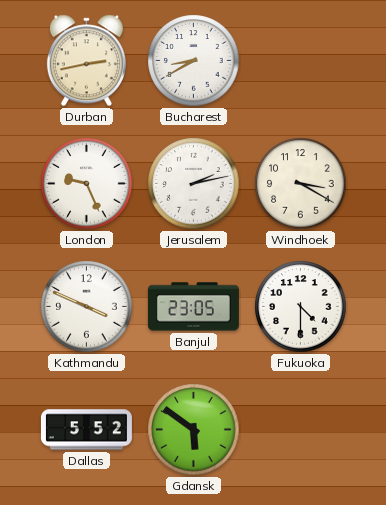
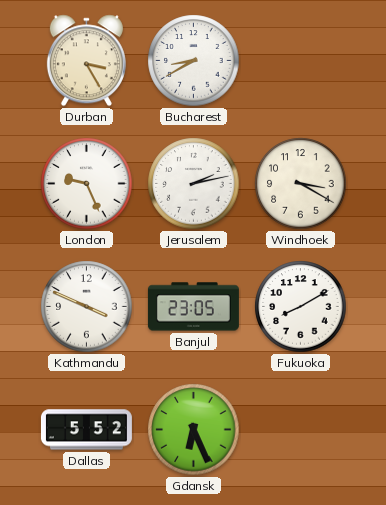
Durban: 2:43 -> 3:25
Fukuoka: 4:30 -> 8:10
Gdansk: 5:51 -> 6:26
